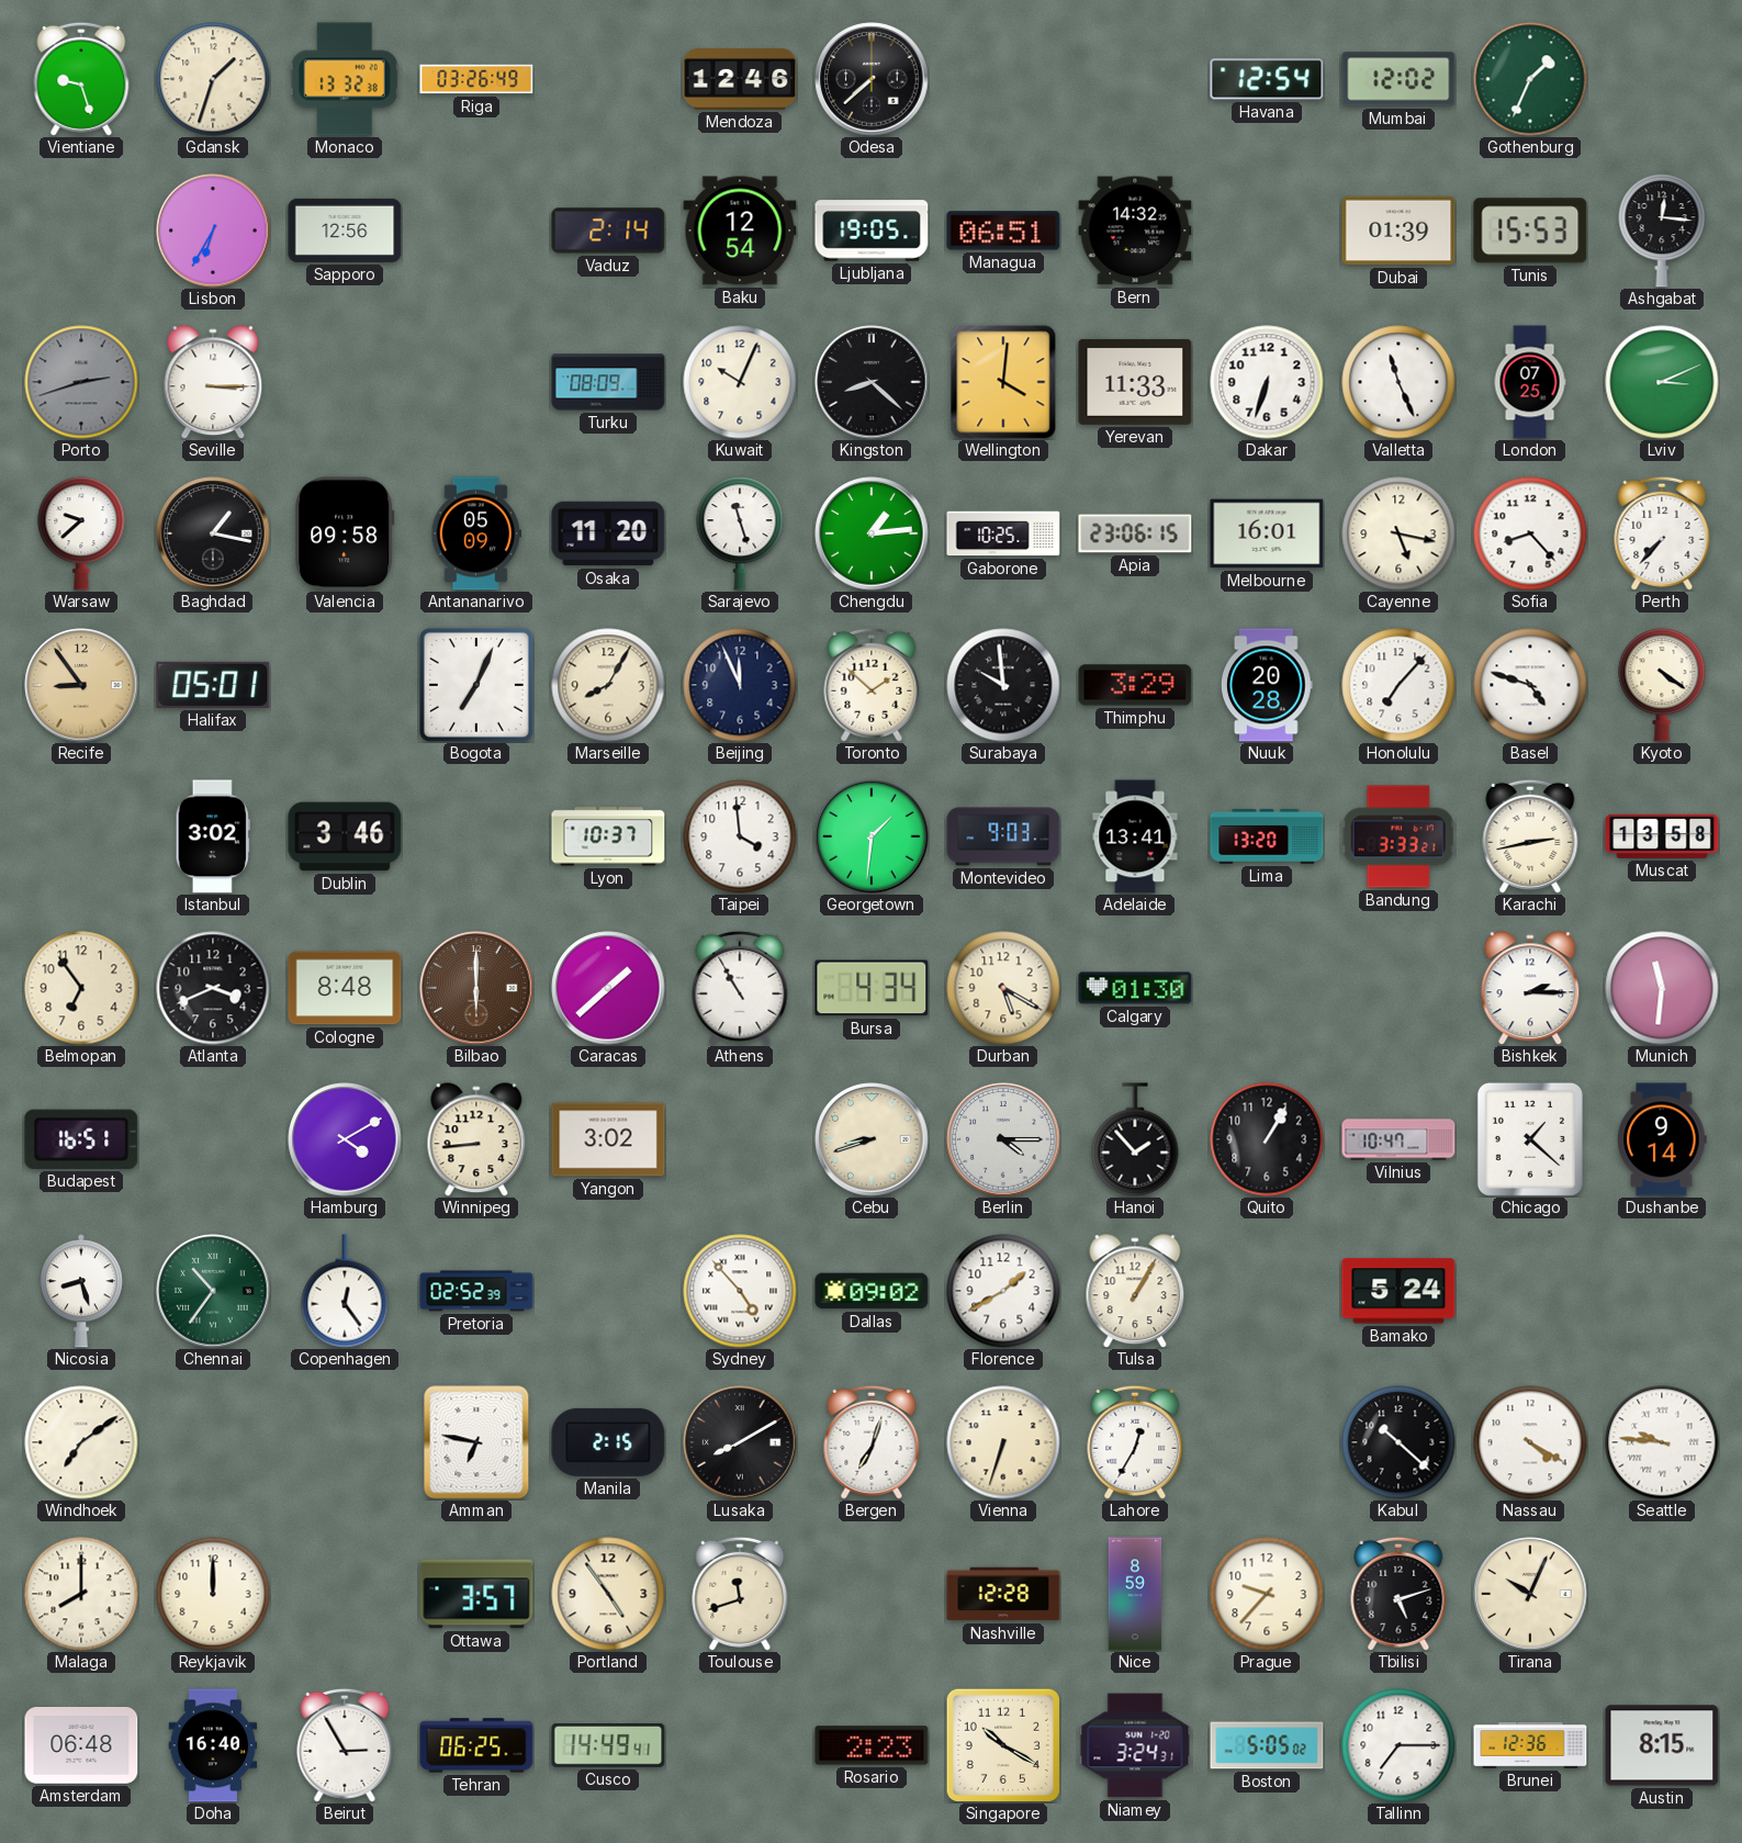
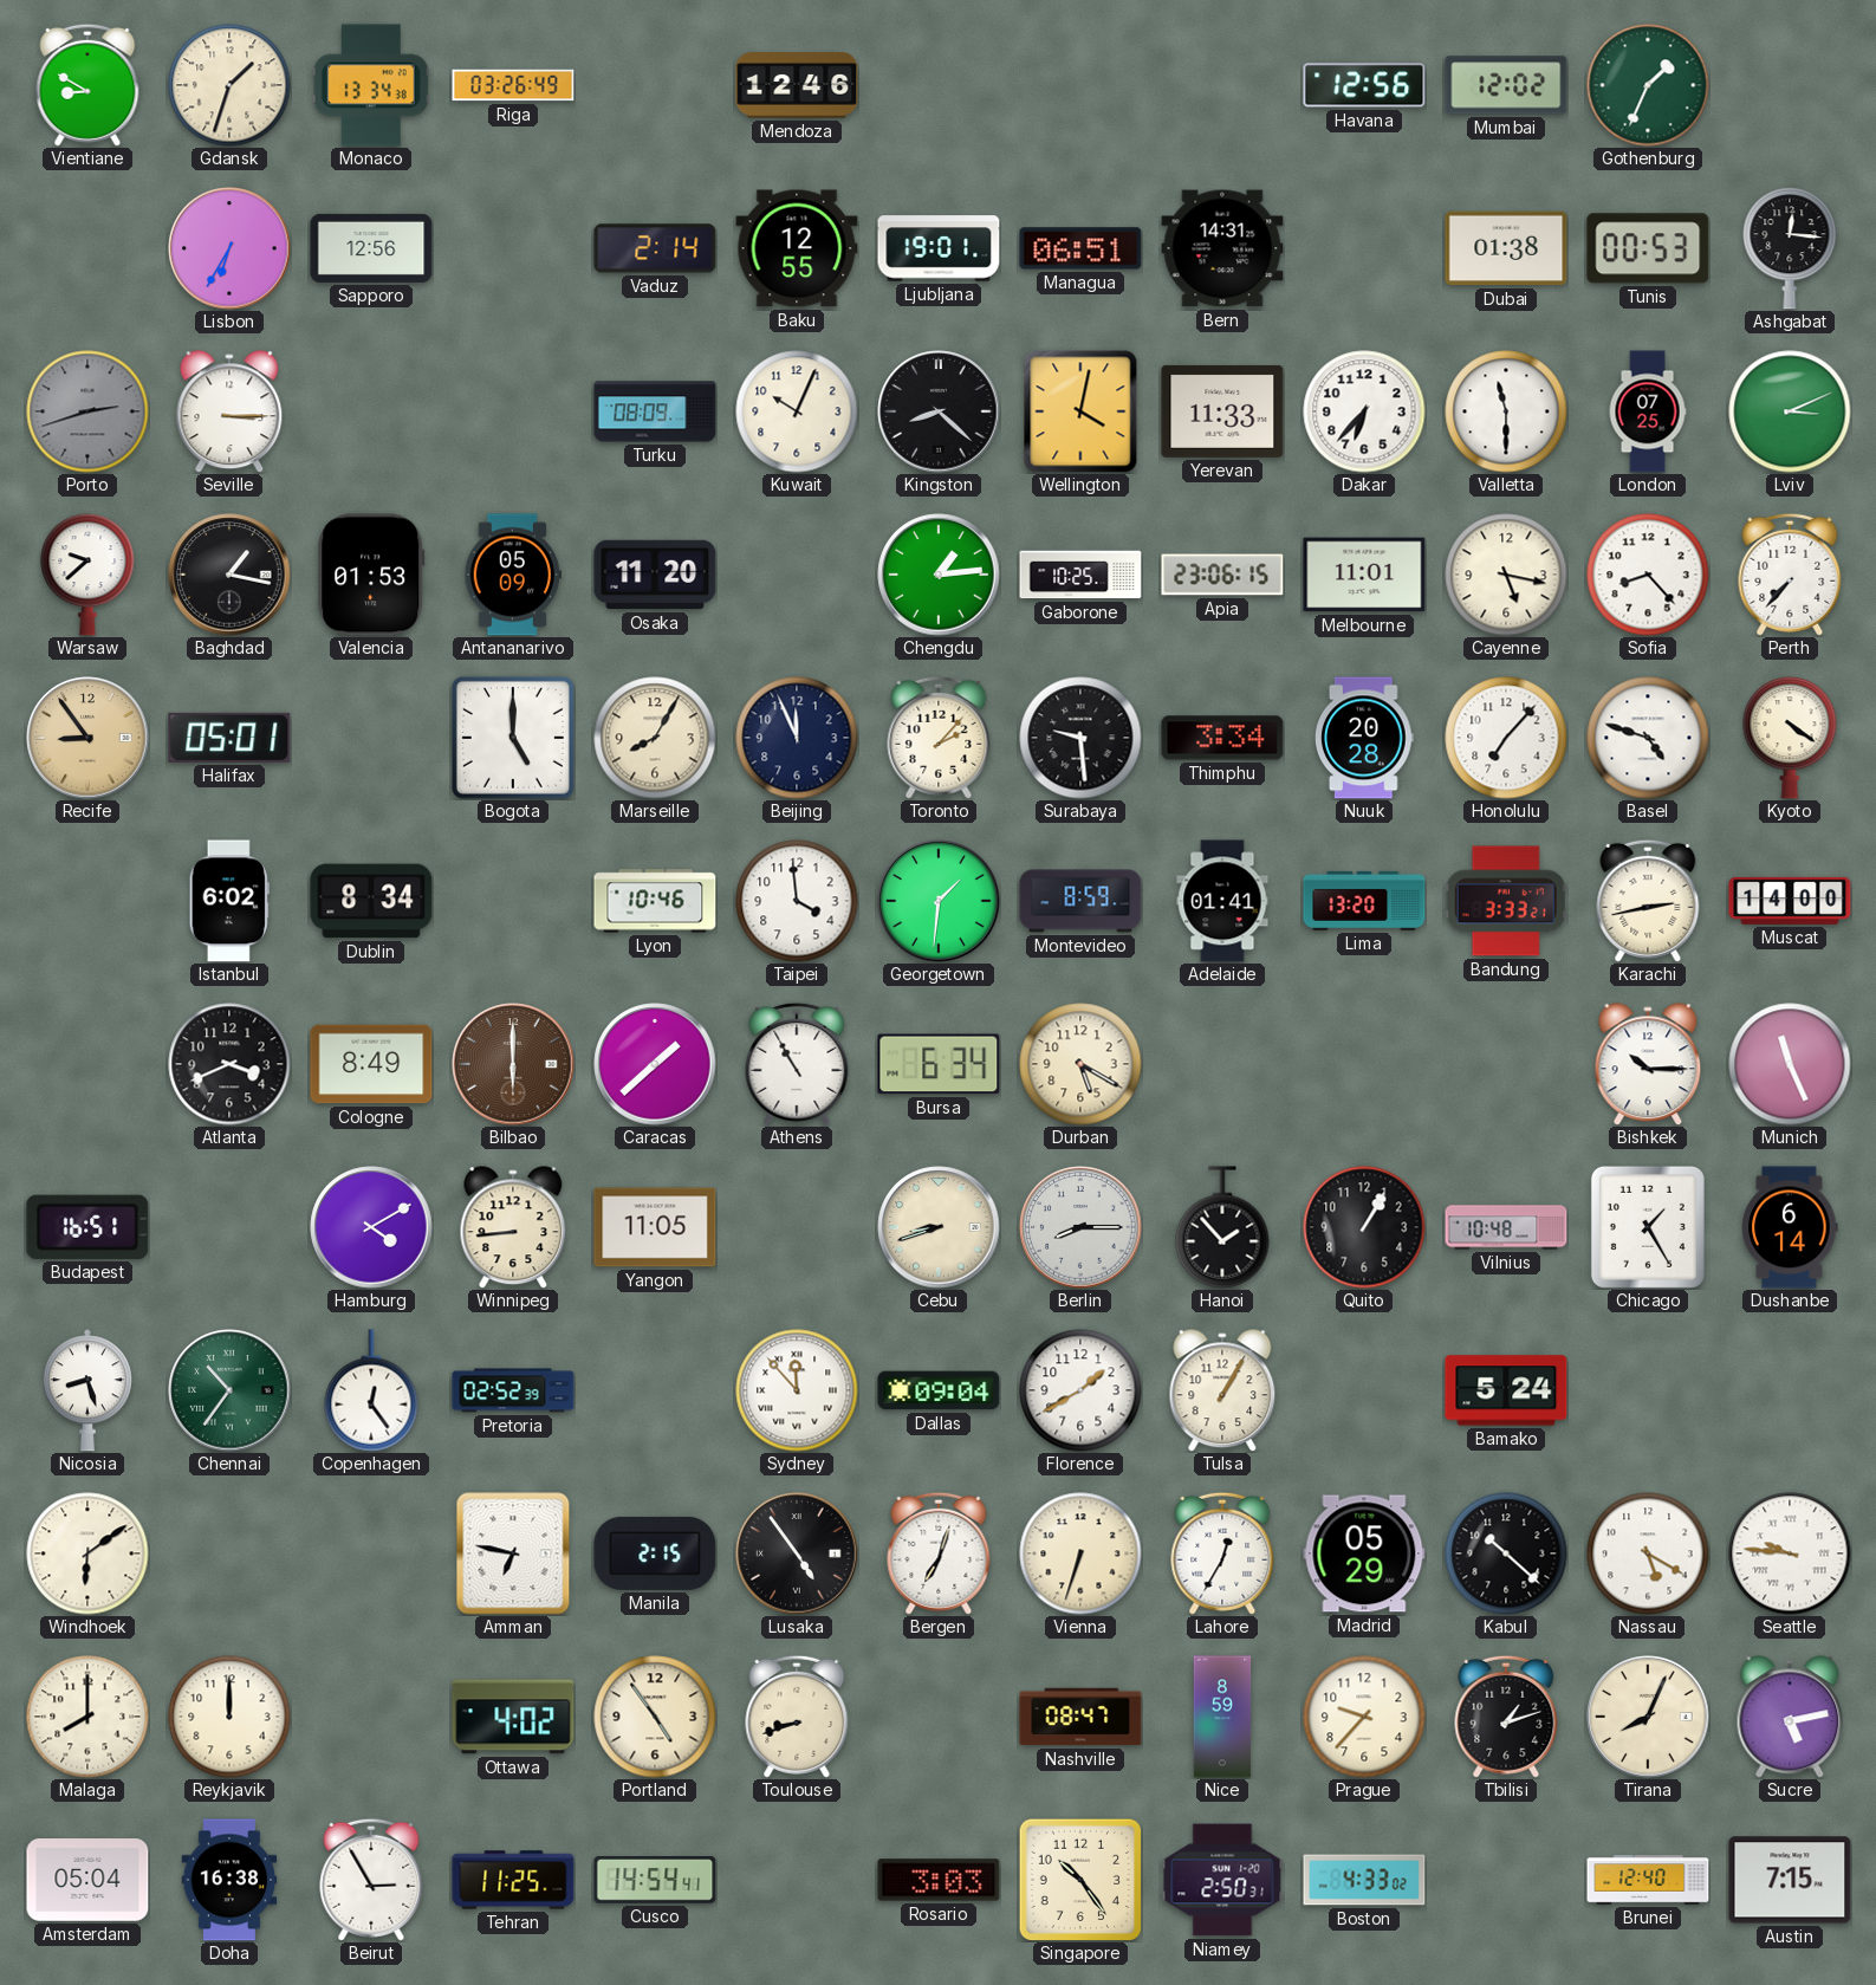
Vientiane: 9:27 -> 8:50
Monaco: 13:32 -> 13:34
Odesa: 7:38 -> none
Havana: 12:54 -> 12:56
Baku: 12:54 -> 12:55
Ljubljana: 19:05 -> 19:01
Bern: 14:32 -> 14:31
Dubai: 01:39 -> 01:38
Tunis: 15:53 -> 00:53
Wellington: 4:01 -> 4:02
Dakar: 6:33 -> 6:37
Valletta: 11:26 -> 11:30
Valencia: 09:58 -> 01:53
Sarajevo: 11:27 -> none
Melbourne: 16:01 -> 11:01
Bogota: 7:04 -> 5:00
Toronto: 1:52 -> 2:07
Surabaya: 9:59 -> 9:29
Thimphu: 3:29 -> 3:34
Istanbul: 3:02 -> 6:02
Dublin: 3:46 -> 8:34
Lyon: 10:37 -> 10:46
Montevideo: 9:03 -> 8:59
Adelaide: 13:41 -> 01:41
Muscat: 13:58 -> 14:00
Belmopan: 6:54 -> none
Cologne: 8:48 -> 8:49
Bursa: 4:34 -> 6:34
Calgary: 01:30 -> none
Bishkek: 2:15 -> 10:15
Munich: 11:31 -> 11:26
Yangon: 3:02 -> 11:05
Berlin: 4:15 -> 8:15
Vilnius: 10:47 -> 10:48
Chicago: 1:22 -> 1:25
Dushanbe: 9:14 -> 6:14
Sydney: 4:53 -> 11:53
Dallas: 09:02 -> 09:04
Windhoek: 7:09 -> 6:09
Lusaka: 8:10 -> 4:54
Madrid: none -> 05:29
Nassau: 4:20 -> 5:20
Ottawa: 3:57 -> 4:02
Toulouse: 11:42 -> 8:42
Nashville: 12:28 -> 08:47
Tbilisi: 5:12 -> 1:12
Tirana: 10:04 -> 8:04
Sucre: none -> 5:13
Amsterdam: 06:48 -> 05:04
Doha: 16:40 -> 16:38
Tehran: 06:25 -> 11:25
Cusco: 14:49 -> 14:54
Rosario: 2:23 -> 3:03
Singapore: 10:20 -> 10:24
Niamey: 3:24 -> 2:50
Boston: 5:05 -> 4:33
Tallinn: 7:15 -> none
Brunei: 12:36 -> 12:40
Austin: 8:15 -> 7:15
